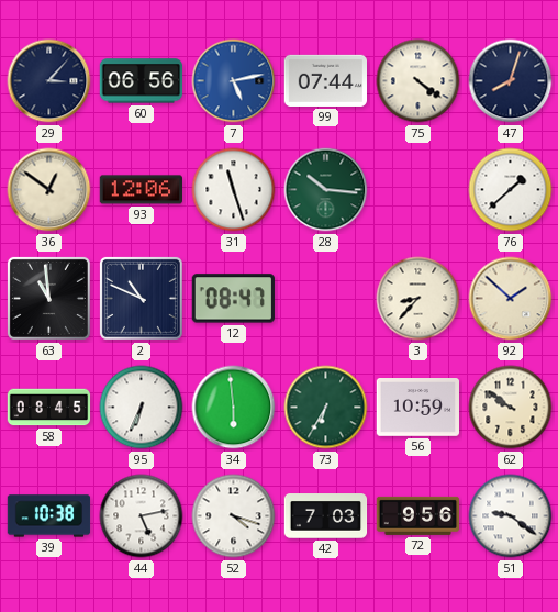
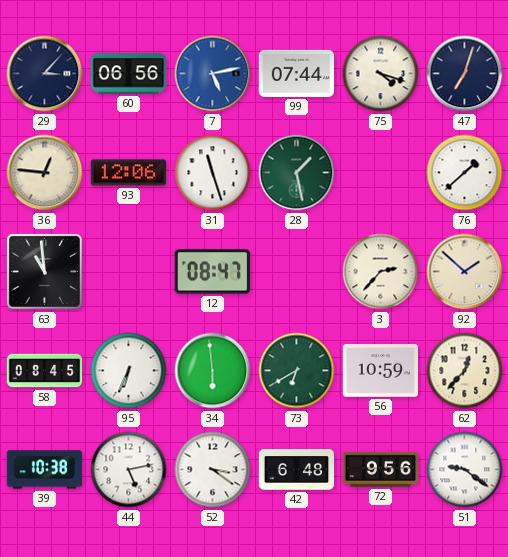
75: 4:21 -> 4:18
47: 8:03 -> 7:03
36: 12:51 -> 12:46
28: 10:16 -> 1:28
2: 10:49 -> none
3: 8:37 -> 2:37
73: 6:35 -> 6:40
62: 9:51 -> 12:37
52: 4:18 -> 3:21
42: 7:03 -> 6:48
